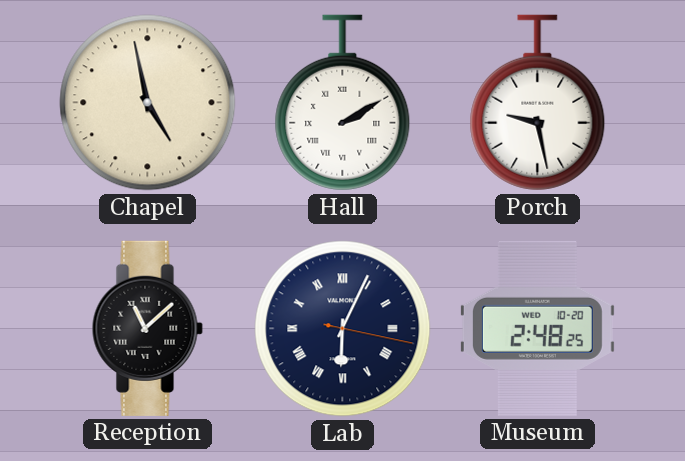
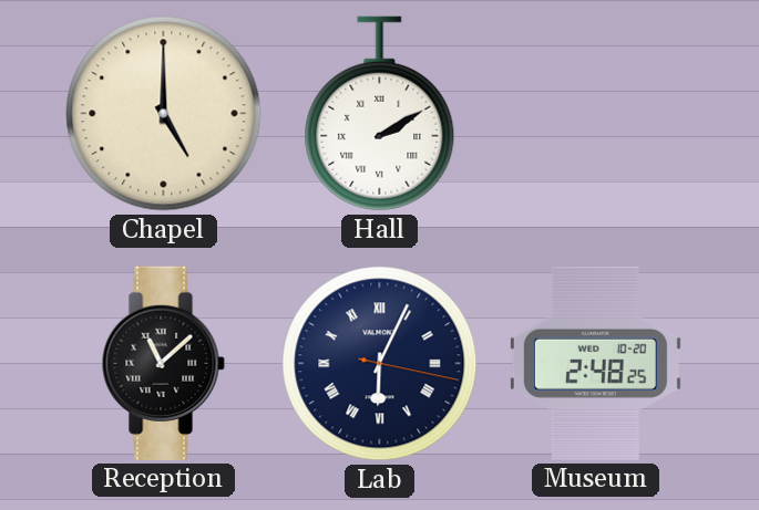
Chapel: 4:58 -> 5:00
Porch: 9:28 -> none
